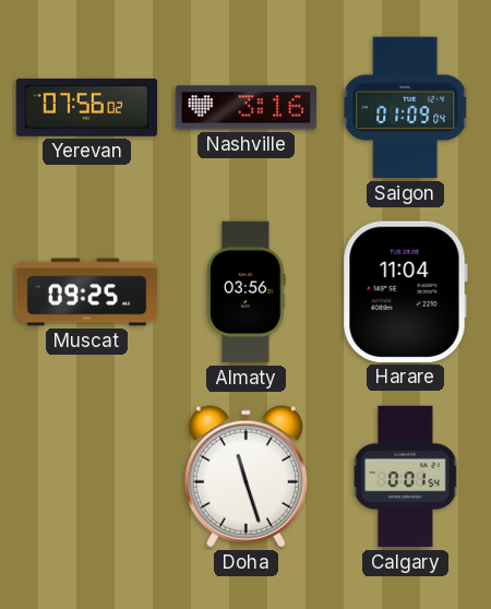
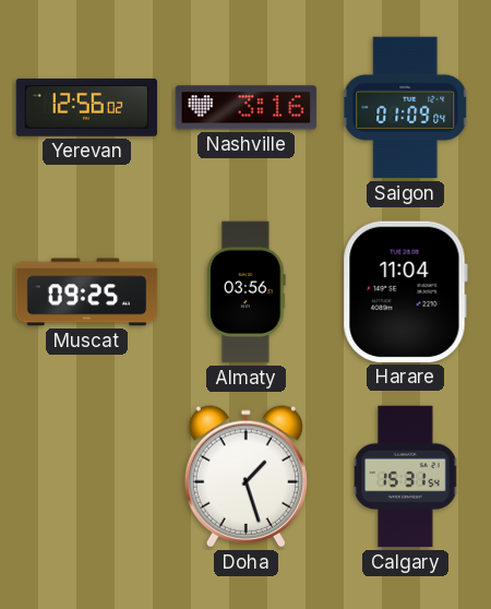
Yerevan: 07:56 -> 12:56
Doha: 11:27 -> 1:27
Calgary: 0:01 -> 15:31
